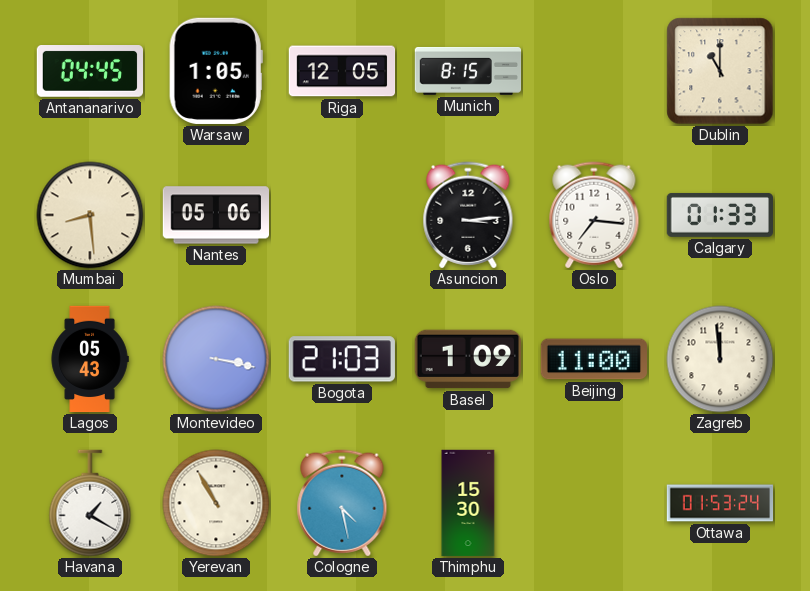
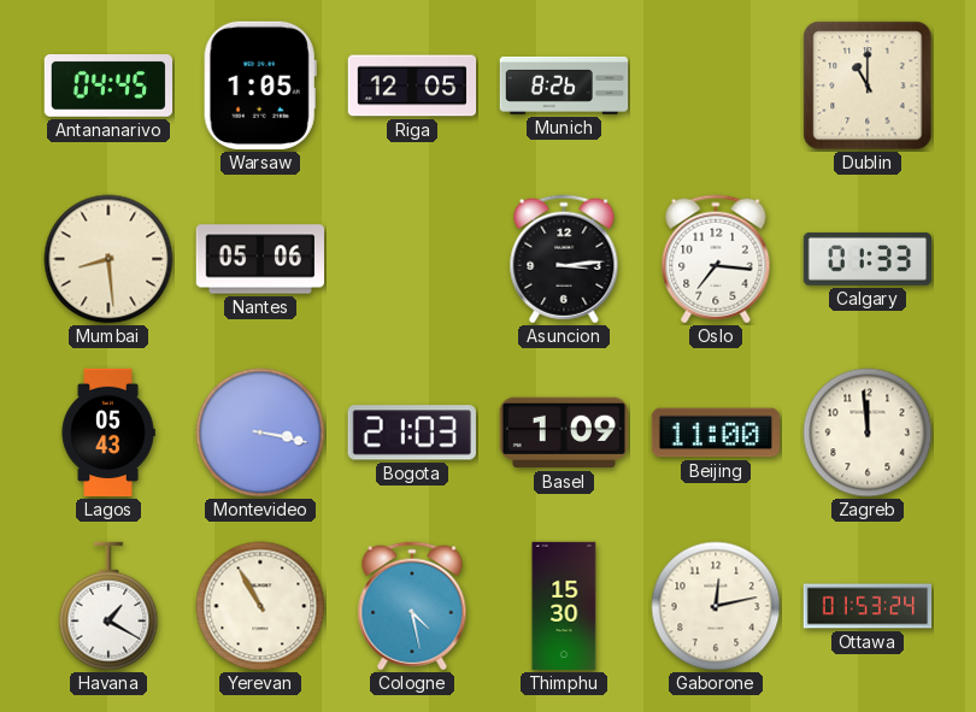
Munich: 8:15 -> 8:26
Gaborone: none -> 12:13
